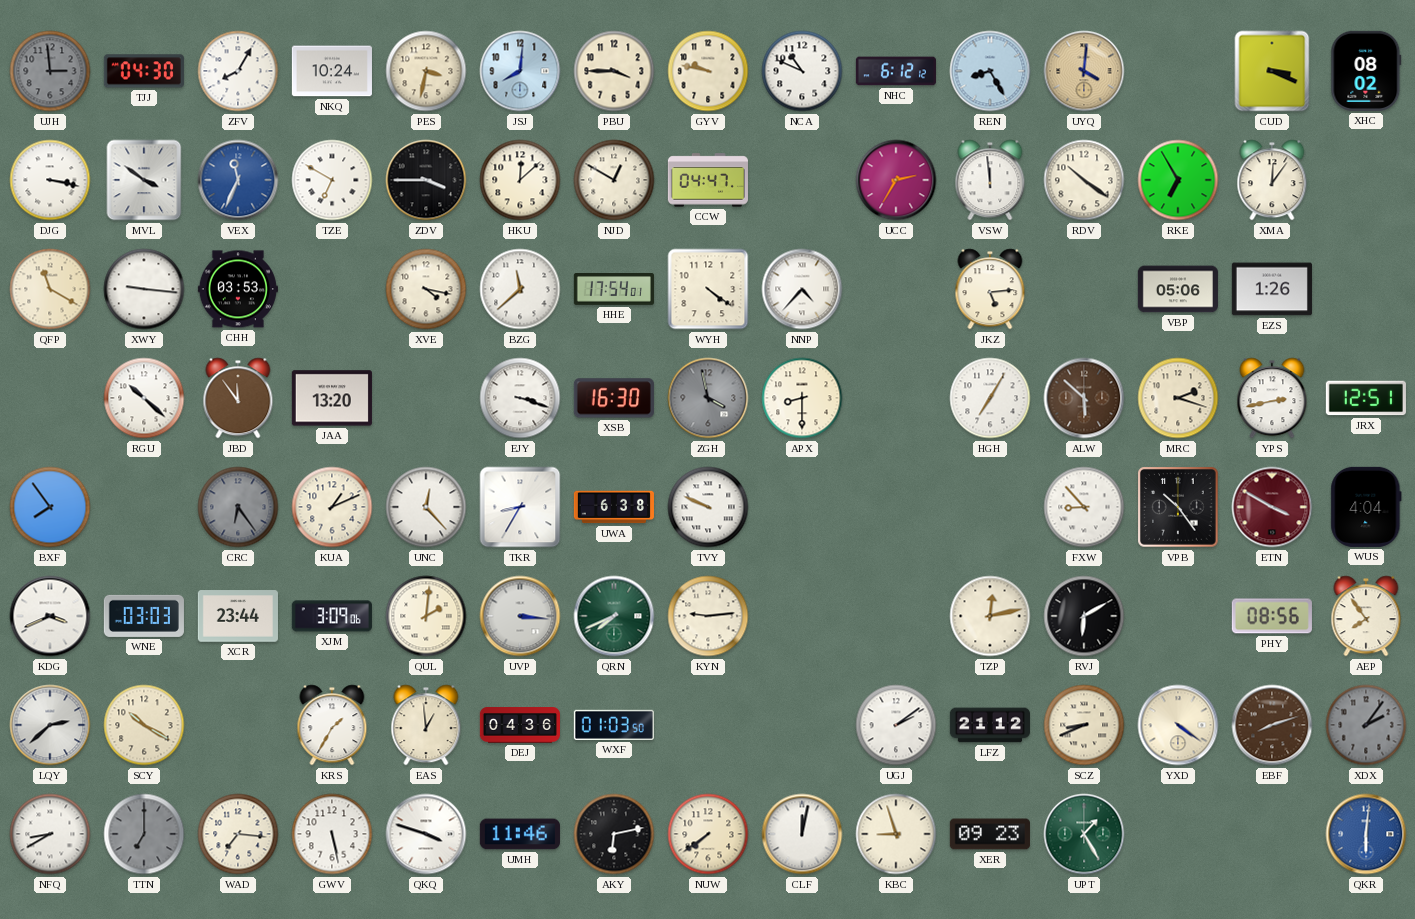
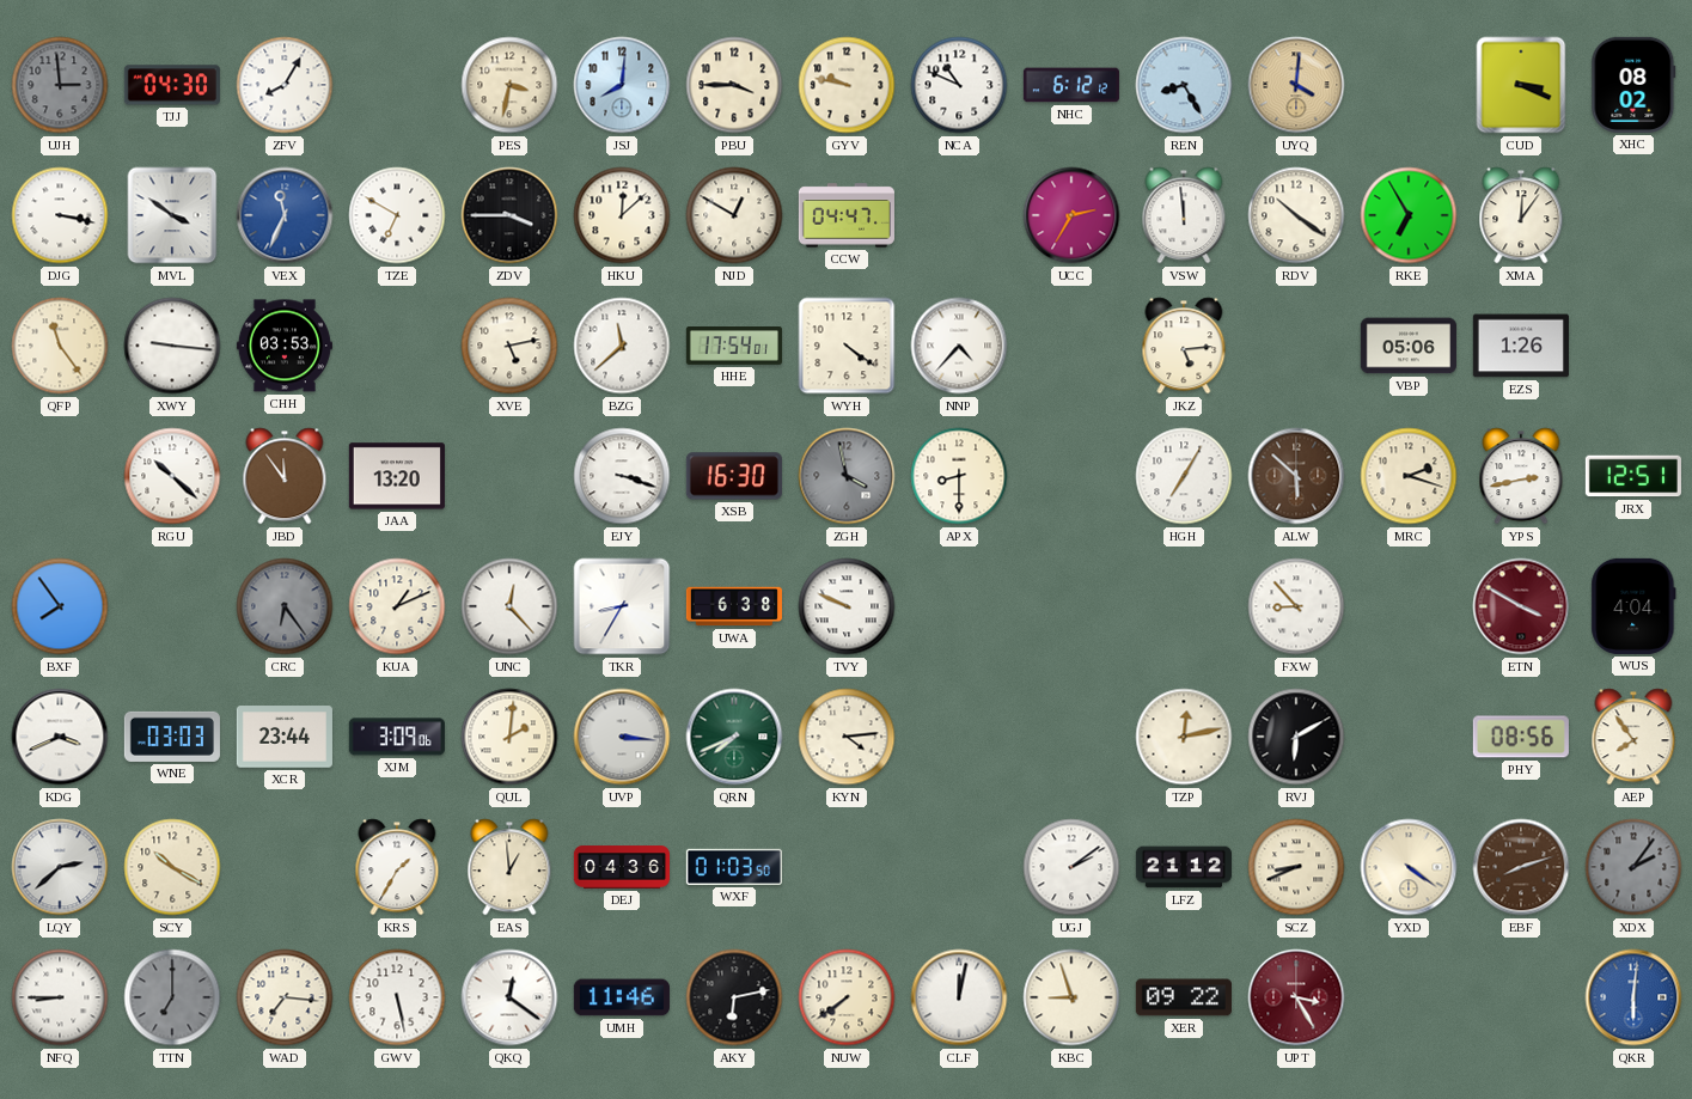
NKQ: 10:24 -> none
QFP: 11:20 -> 11:24
XVE: 4:17 -> 5:13
VPB: 10:24 -> none
KYN: 9:14 -> 4:14
NFQ: 8:40 -> 8:45
QKQ: 3:48 -> 12:21
XER: 09:23 -> 09:22
UPT: 1:25 -> 3:25
UPT dial: green -> burgundy
